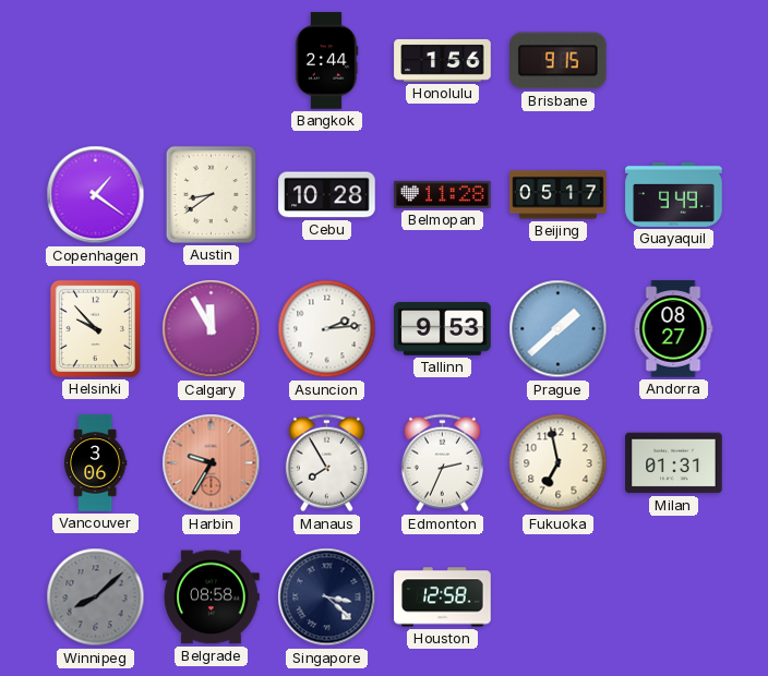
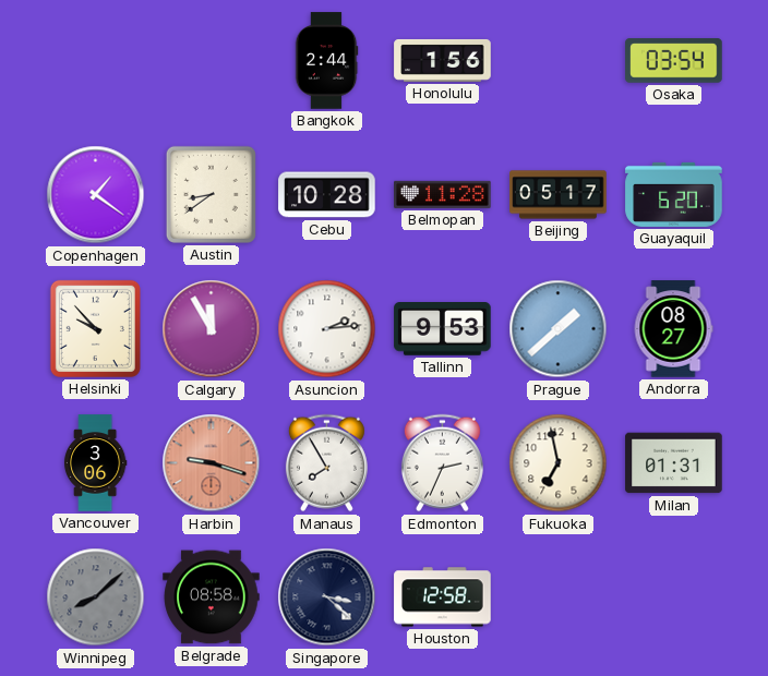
Brisbane: 9:15 -> none
Osaka: none -> 03:54
Guayaquil: 9:49 -> 6:20
Harbin: 9:35 -> 9:18
